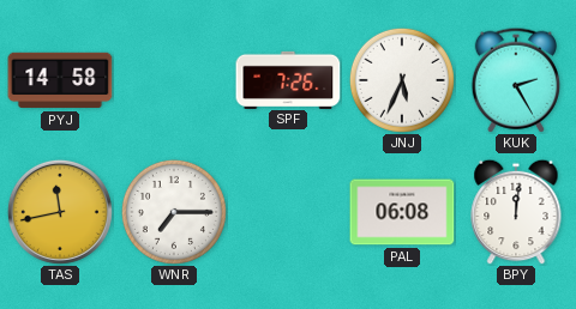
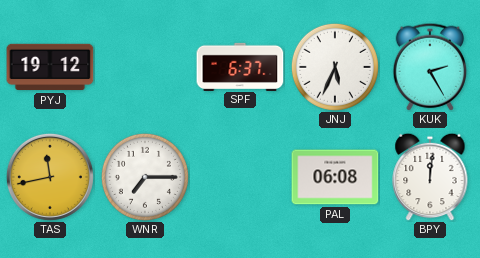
PYJ: 14:58 -> 19:12
SPF: 7:26 -> 6:37
